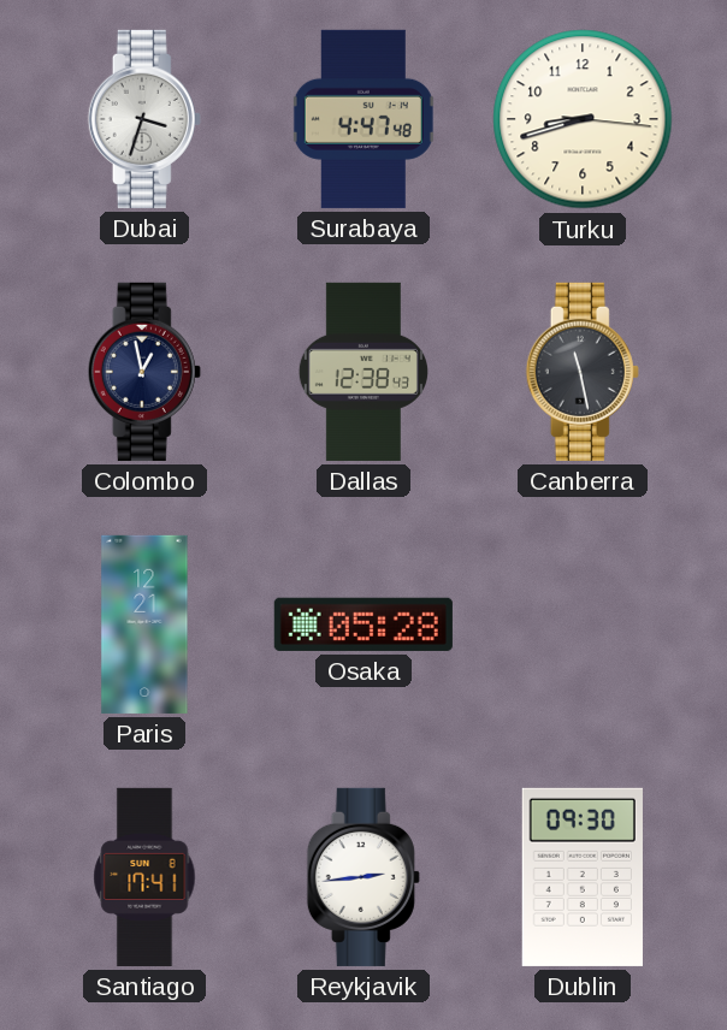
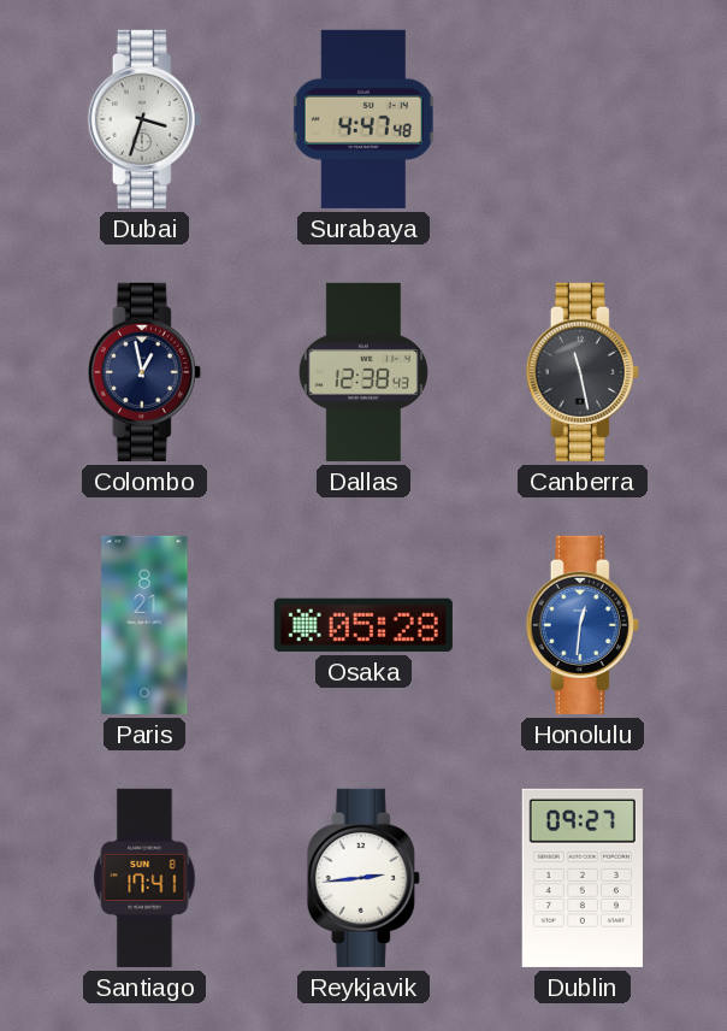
Turku: 8:42 -> none
Paris: 12:21 -> 8:21
Honolulu: none -> 12:31
Dublin: 09:30 -> 09:27
